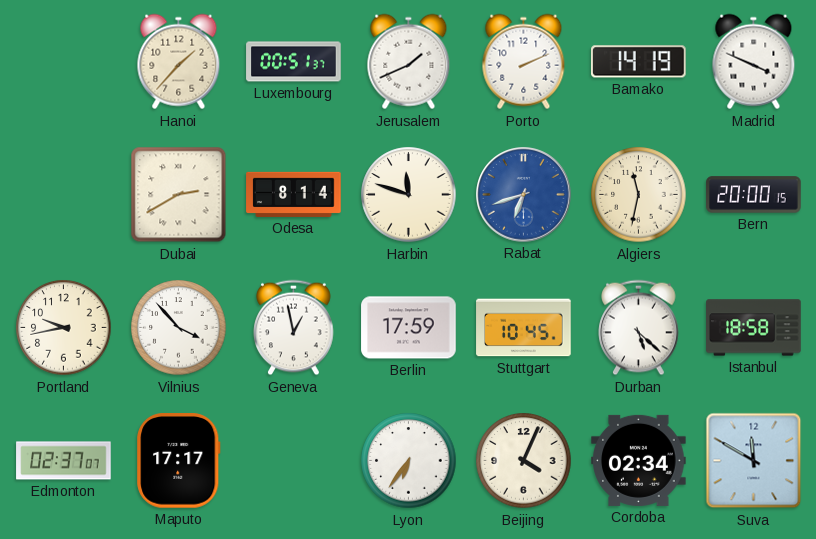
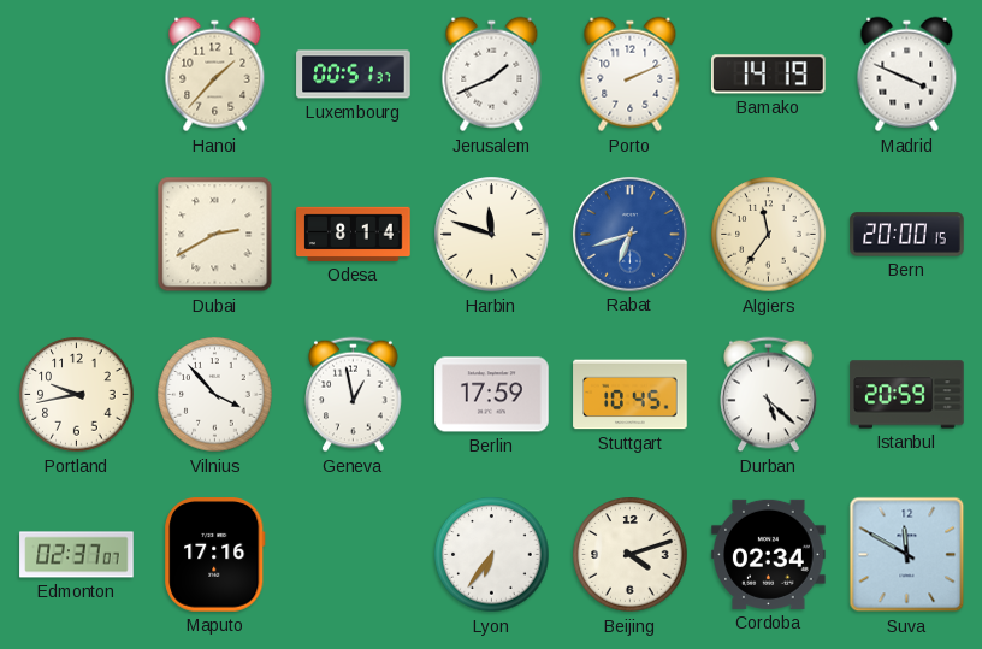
Algiers: 11:32 -> 11:36
Istanbul: 18:58 -> 20:59
Maputo: 17:17 -> 17:16
Beijing: 4:04 -> 4:12
